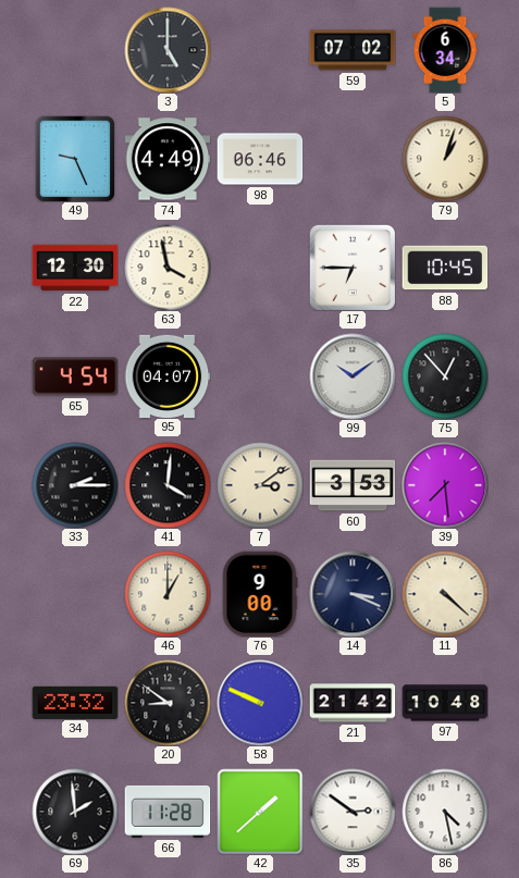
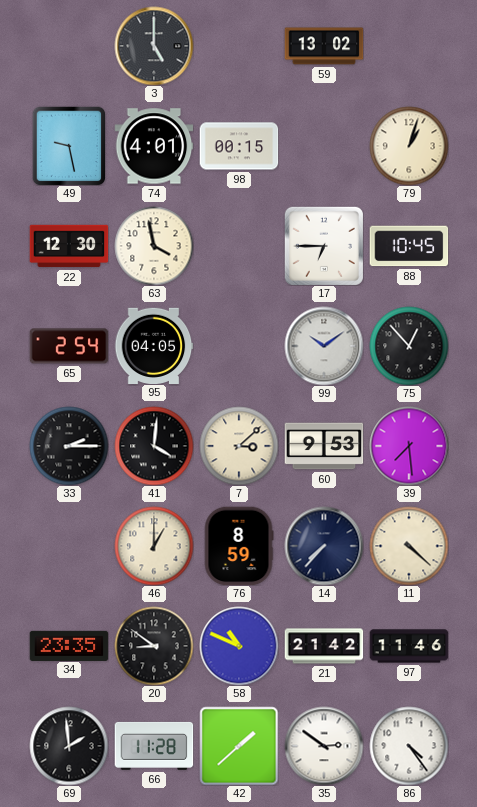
59: 07:02 -> 13:02
5: 6:34 -> none
49: 9:26 -> 9:28
74: 4:49 -> 4:01
98: 06:46 -> 00:15
65: 4:54 -> 2:54
95: 04:07 -> 04:05
7: 3:09 -> 3:08
60: 3:53 -> 9:53
76: 9:00 -> 8:59
14: 3:19 -> 7:37
34: 23:32 -> 23:35
58: 9:49 -> 10:49
97: 10:48 -> 11:46
86: 4:28 -> 4:24
